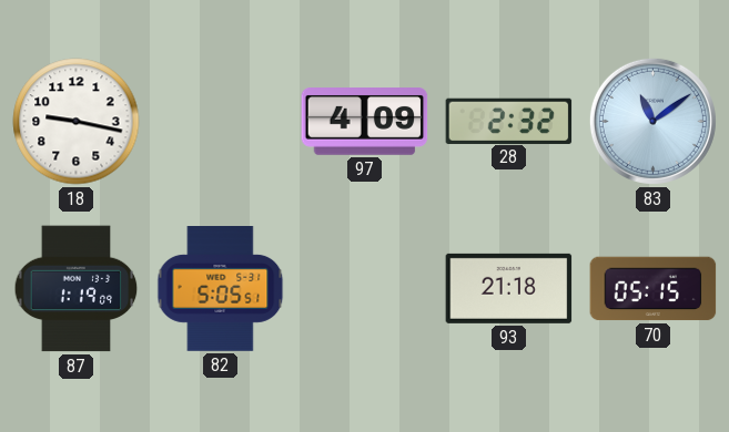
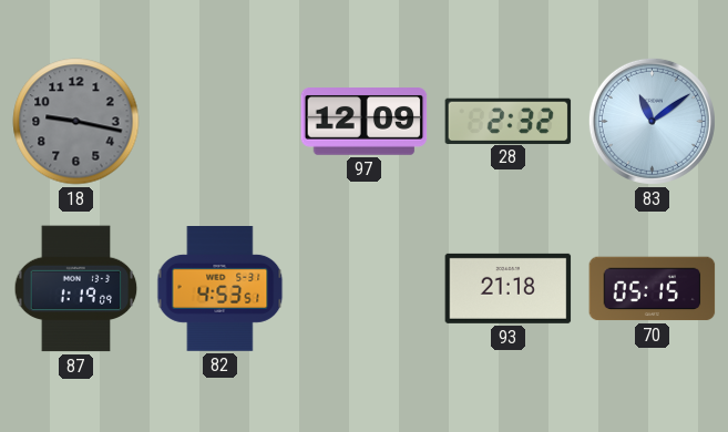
18 dial: white -> grey
97: 4:09 -> 12:09
82: 5:05 -> 4:53
